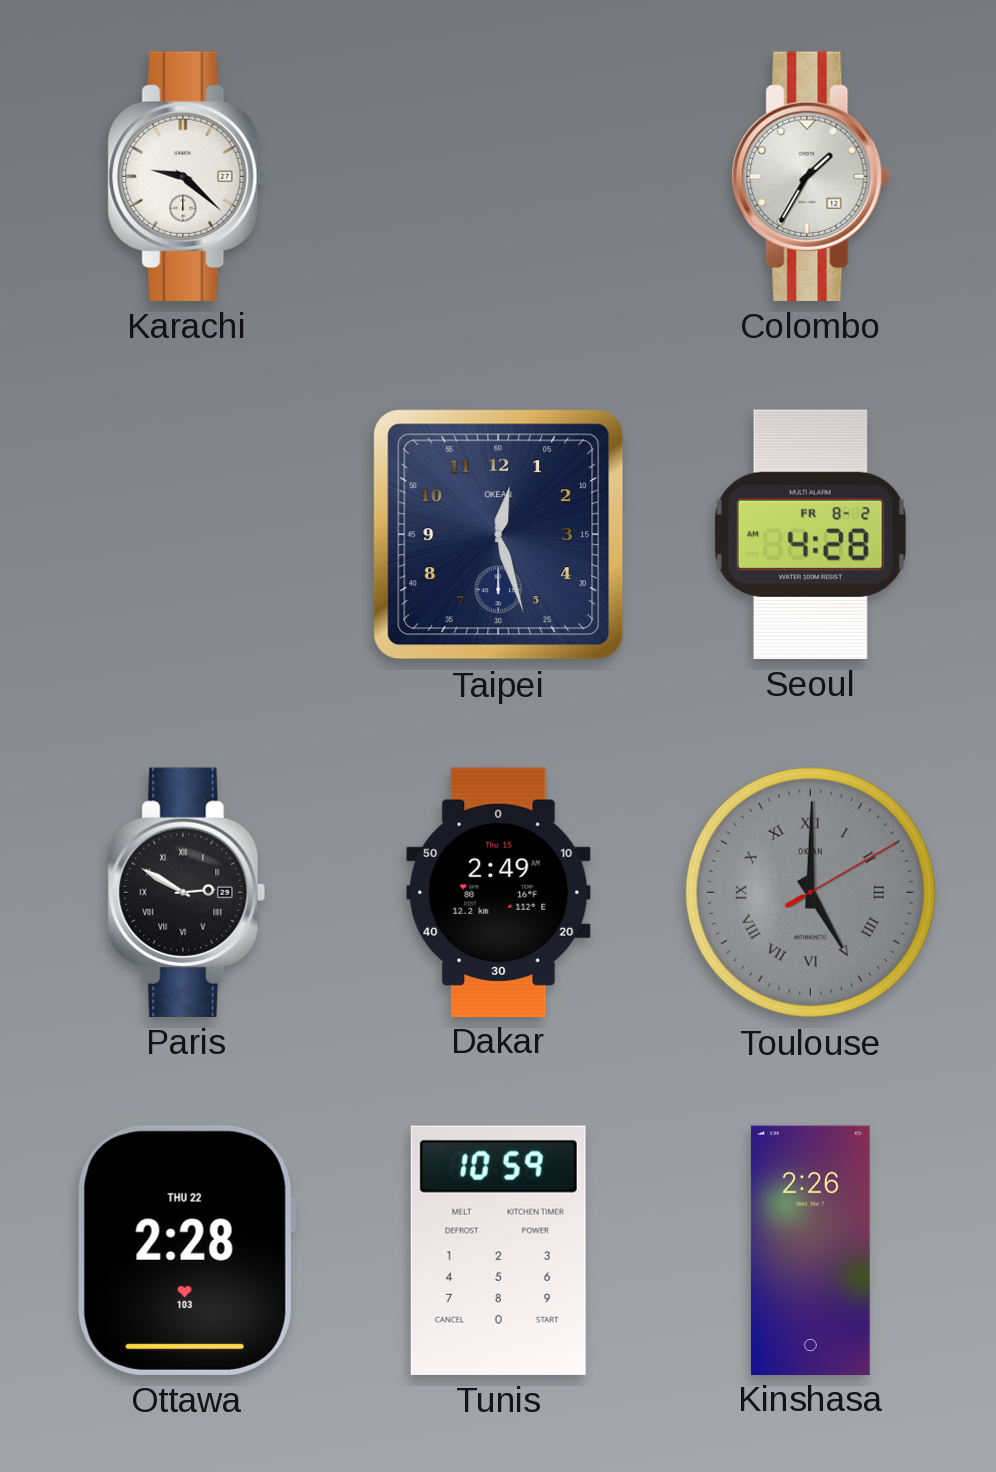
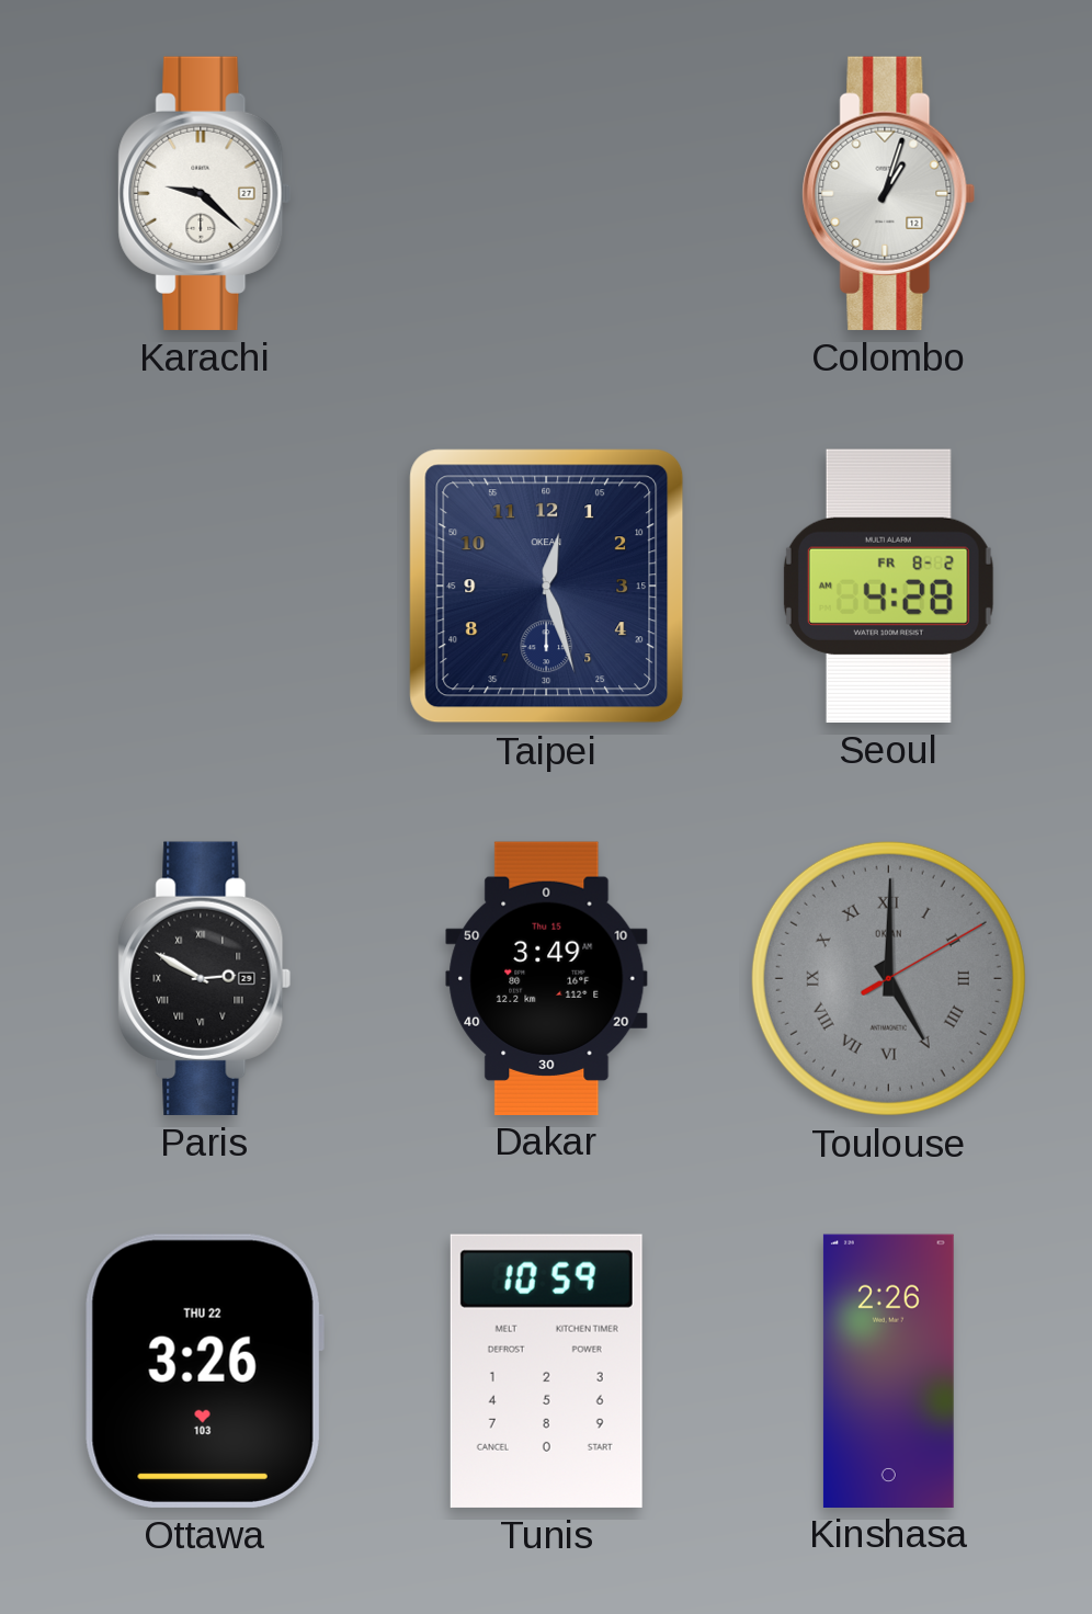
Colombo: 1:35 -> 1:03
Dakar: 2:49 -> 3:49
Ottawa: 2:28 -> 3:26
